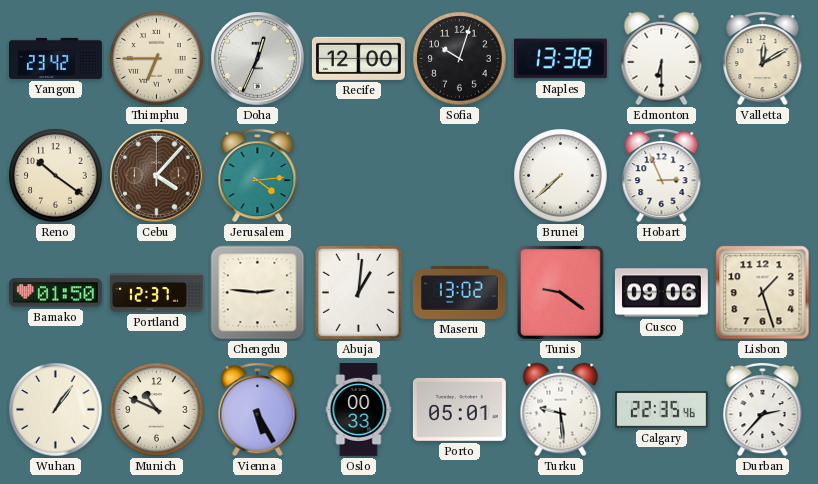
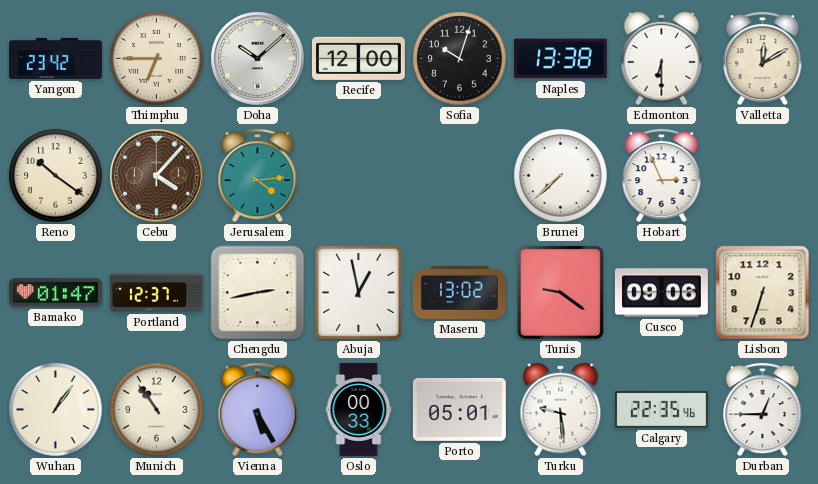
Doha: 12:34 -> 10:08
Bamako: 01:50 -> 01:47
Chengdu: 2:46 -> 2:43
Abuja: 1:01 -> 12:58
Lisbon: 1:27 -> 6:33
Munich: 10:49 -> 10:54
Durban: 2:37 -> 12:45
